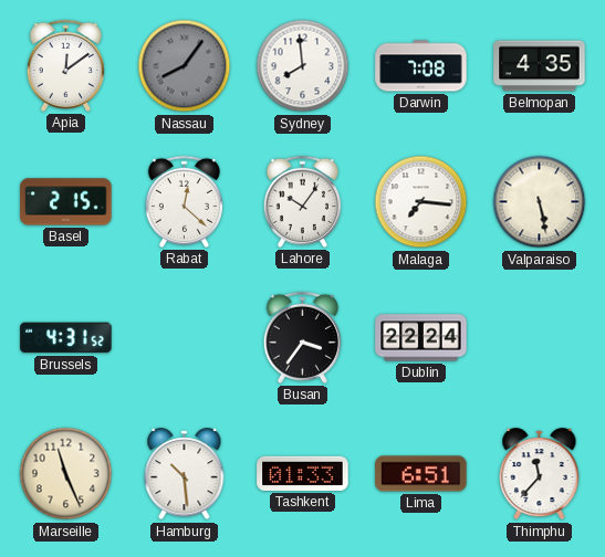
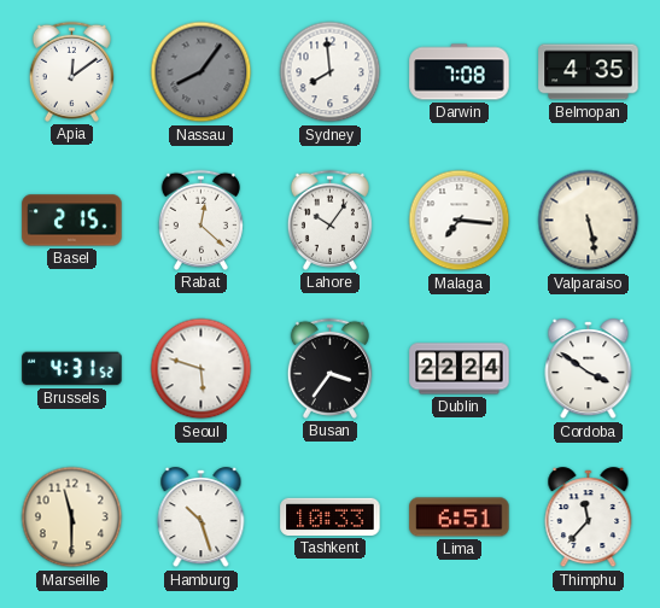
Seoul: none -> 5:48
Cordoba: none -> 3:51
Marseille: 11:26 -> 11:30
Hamburg: 10:29 -> 10:27
Tashkent: 01:33 -> 10:33
